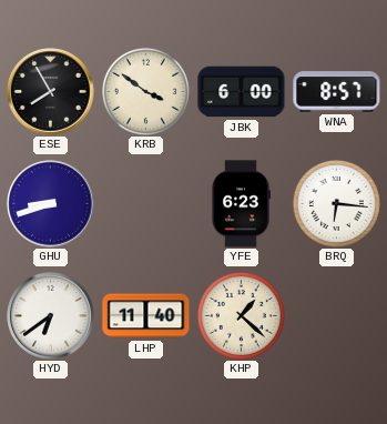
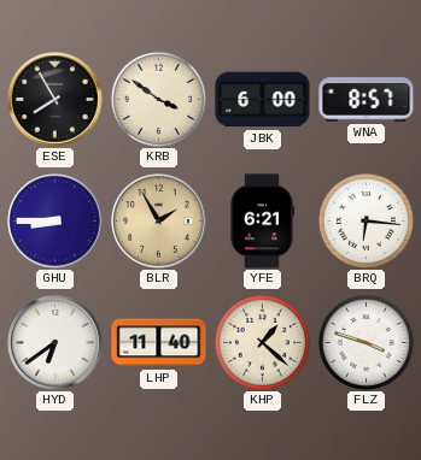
GHU: 8:42 -> 8:45
BLR: none -> 1:55
YFE: 6:23 -> 6:21
FLZ: none -> 3:48
